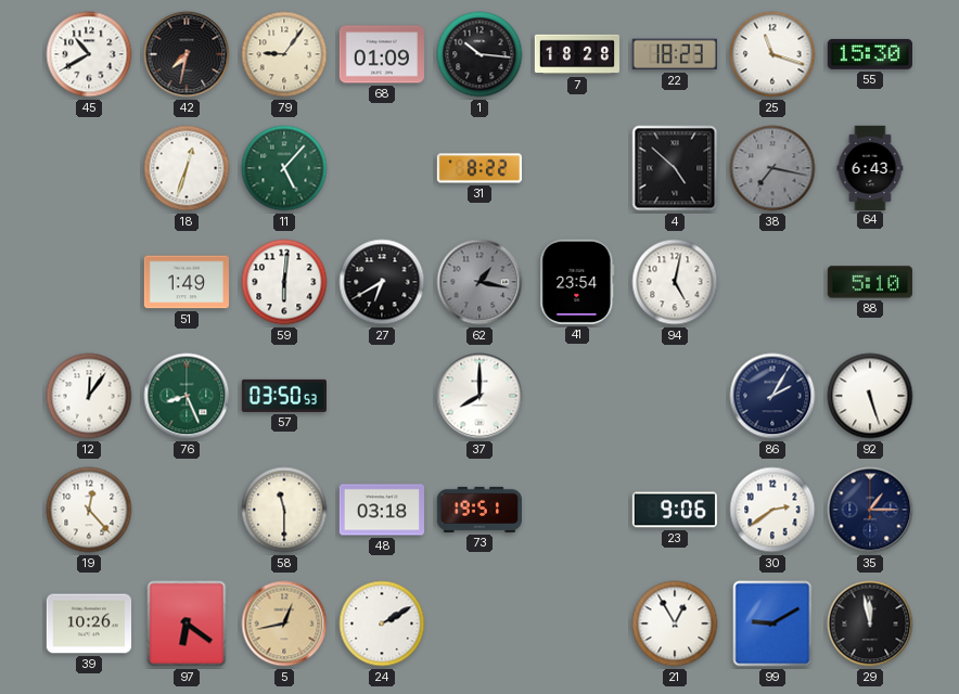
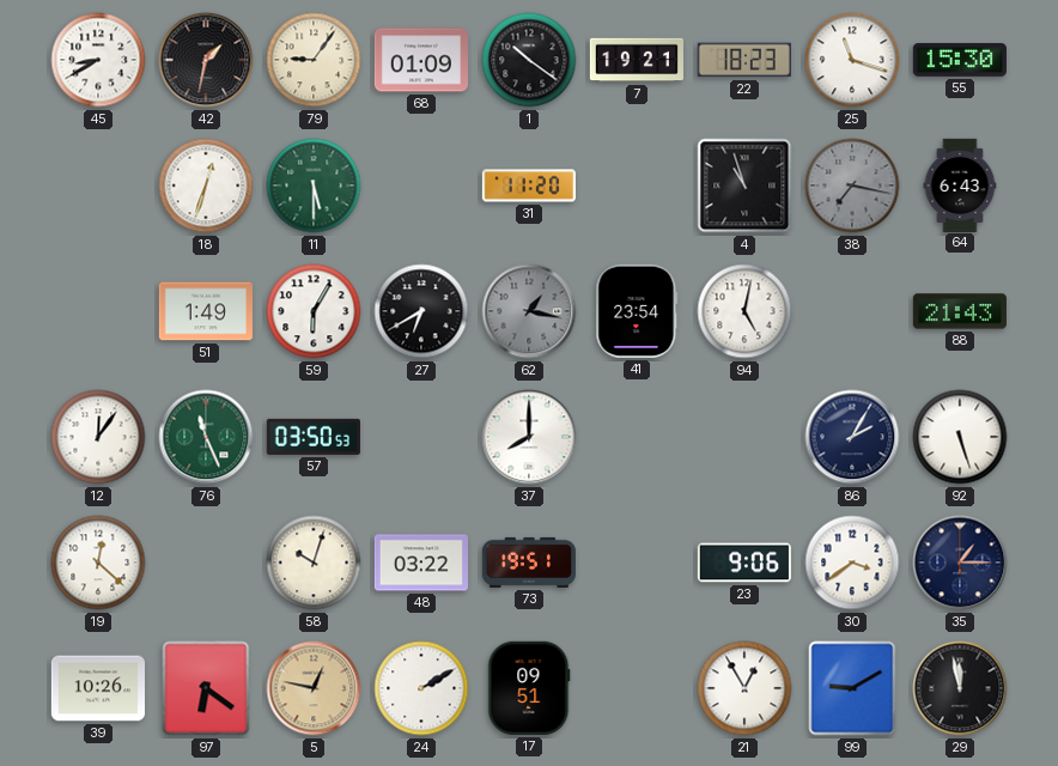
45: 10:40 -> 8:40
42: 7:32 -> 1:32
1: 10:16 -> 10:21
7: 18:28 -> 19:21
11: 5:07 -> 5:30
31: 8:22 -> 11:20
4: 4:52 -> 10:57
59: 6:01 -> 6:05
88: 5:10 -> 21:43
76: 8:26 -> 11:26
19: 12:23 -> 12:22
58: 11:30 -> 10:03
48: 03:18 -> 03:22
30: 2:39 -> 3:39
5: 12:43 -> 12:47
17: none -> 09:51
